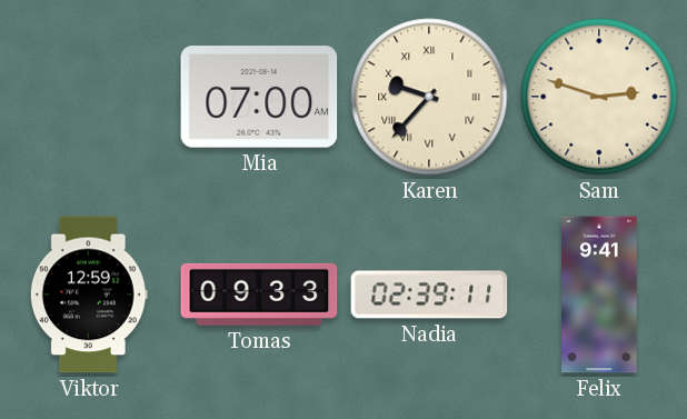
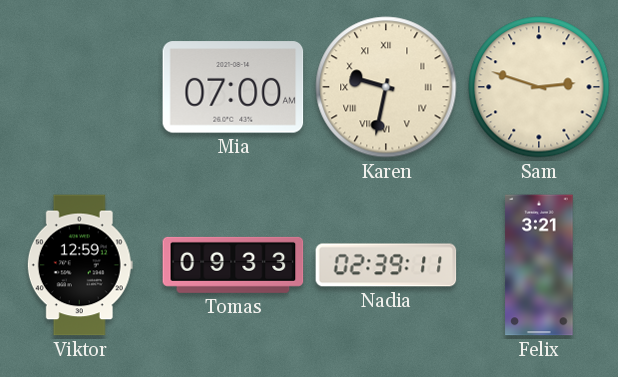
Karen: 9:37 -> 9:32
Felix: 9:41 -> 3:21
